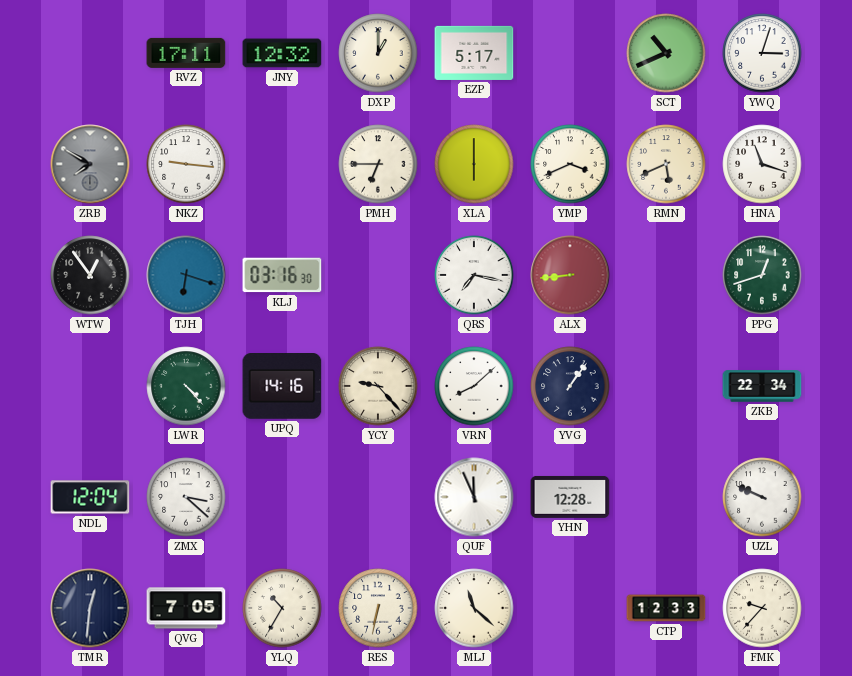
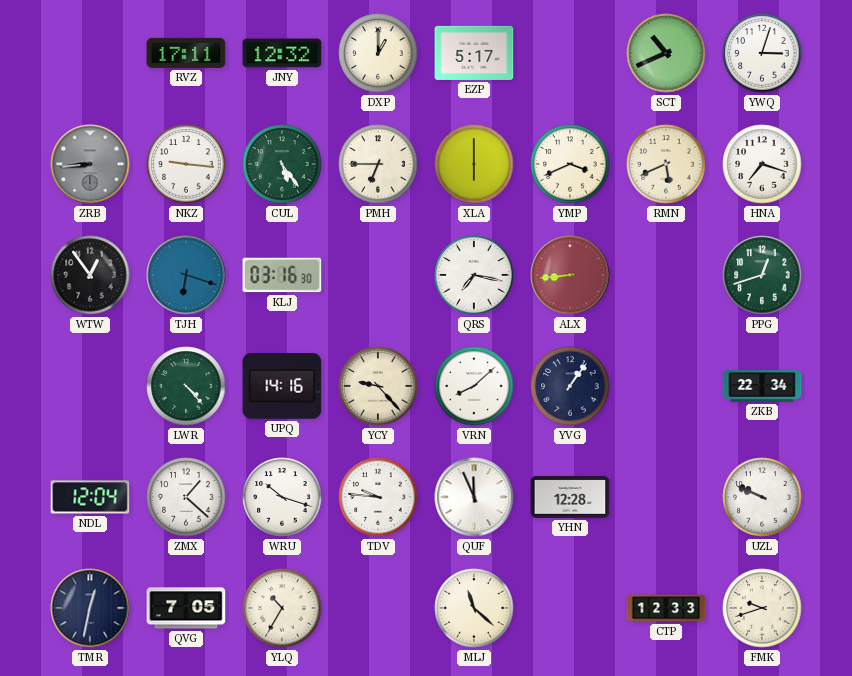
ZRB: 7:50 -> 8:44
CUL: none -> 5:24
HNA: 11:18 -> 7:18
ZMX: 3:22 -> 1:22
WRU: none -> 10:18
TDV: none -> 9:46
TMR: 12:31 -> 12:32
RES: 6:32 -> none
FMK: 9:37 -> 9:42
